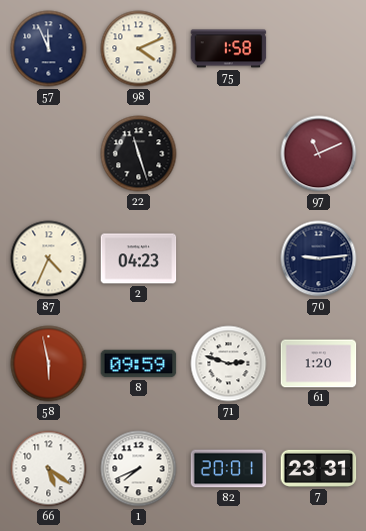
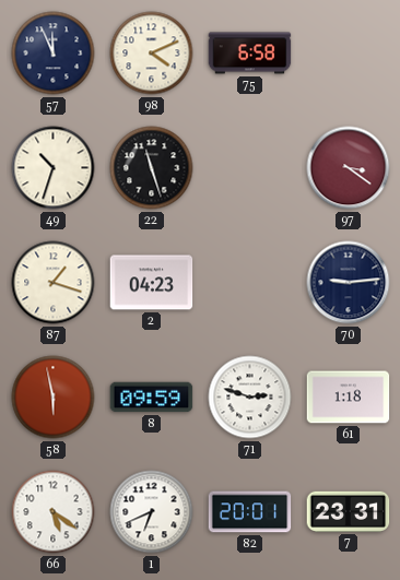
75: 1:58 -> 6:58
49: none -> 10:33
97: 11:11 -> 3:21
87: 4:34 -> 1:18
61: 1:20 -> 1:18
1: 7:41 -> 6:41
